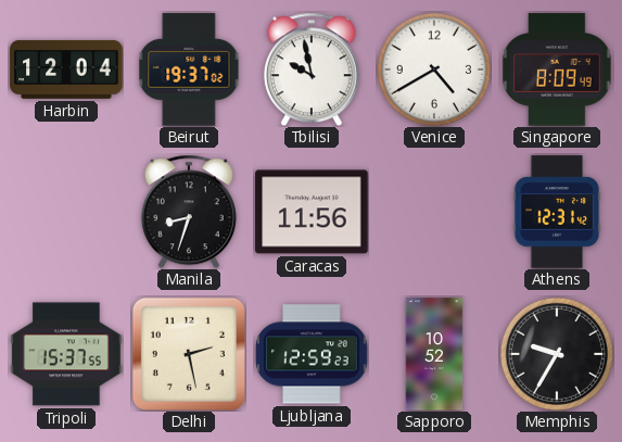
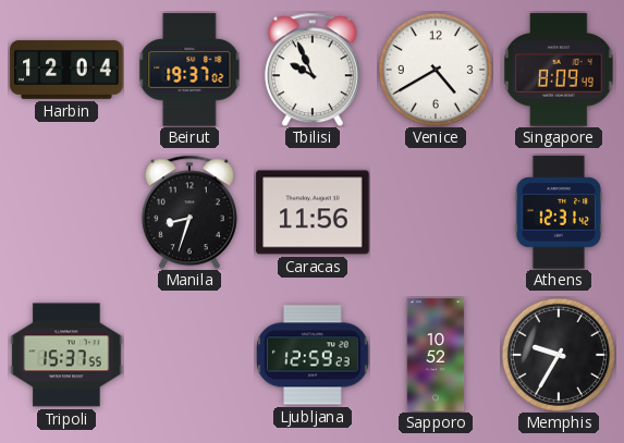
Tbilisi: 9:58 -> 9:56
Delhi: 2:28 -> none
